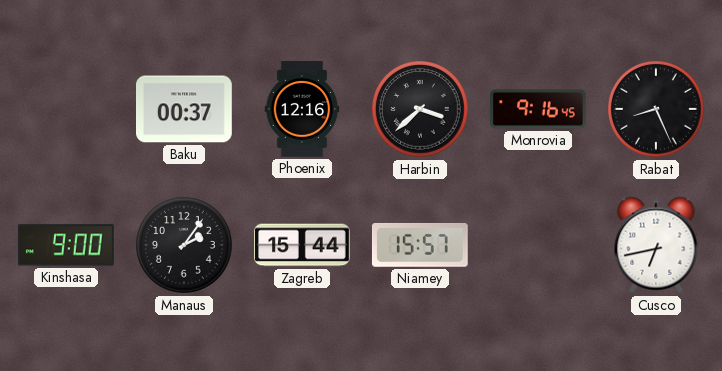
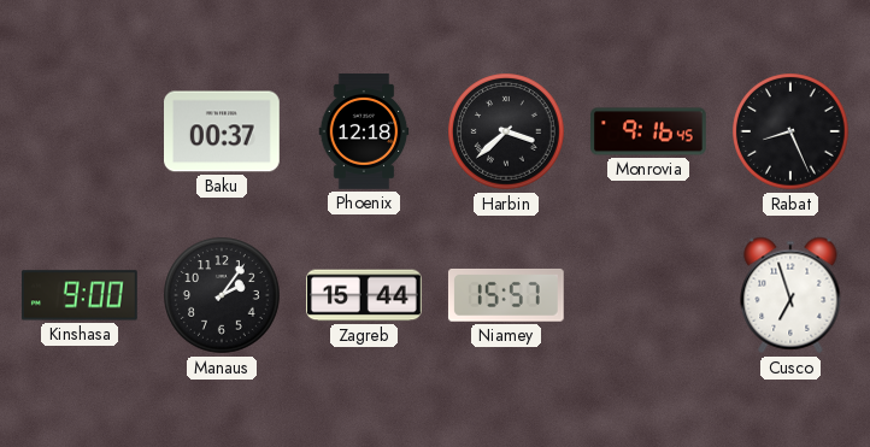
Phoenix: 12:16 -> 12:18
Cusco: 6:43 -> 6:57
